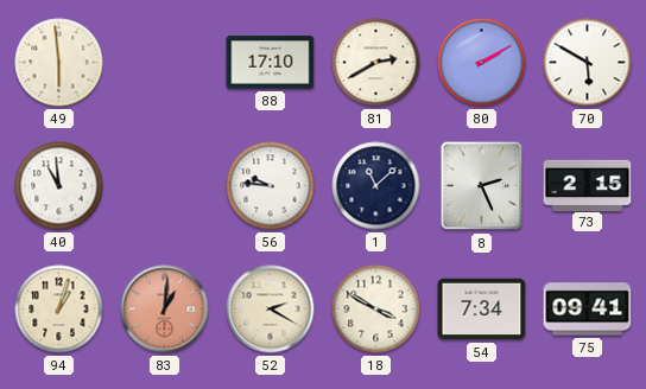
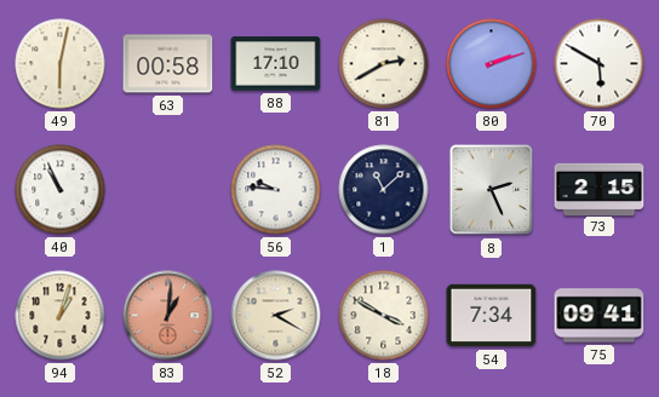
49: 5:59 -> 6:02
63: none -> 00:58
80: 2:10 -> 2:12
40: 10:59 -> 10:56
